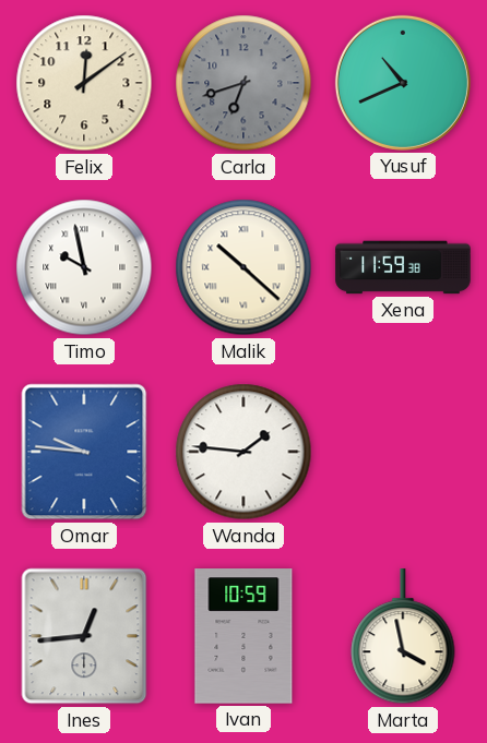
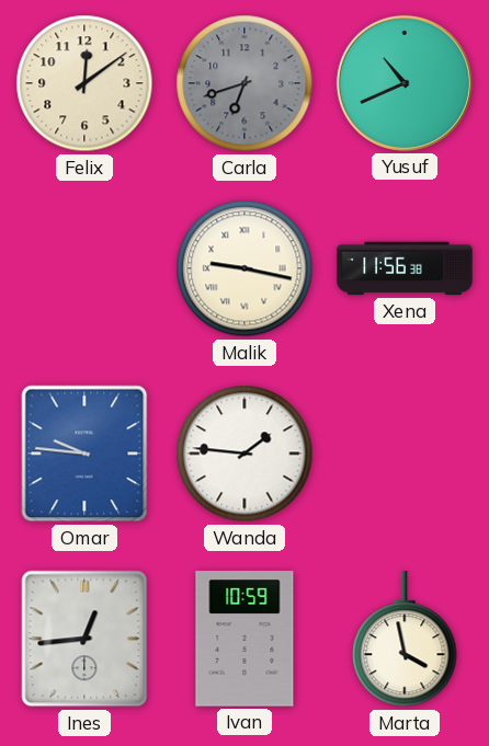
Timo: 9:58 -> none
Malik: 10:22 -> 9:17
Xena: 11:59 -> 11:56
